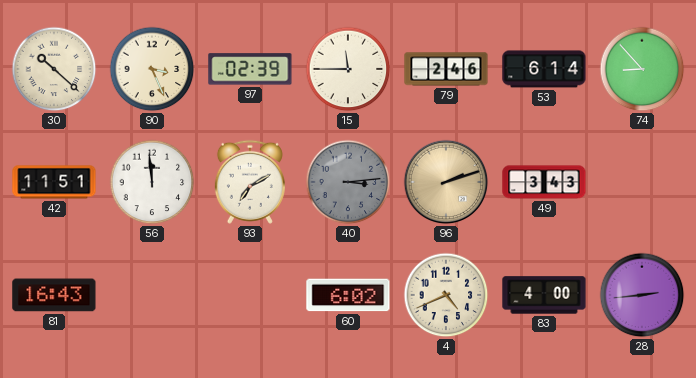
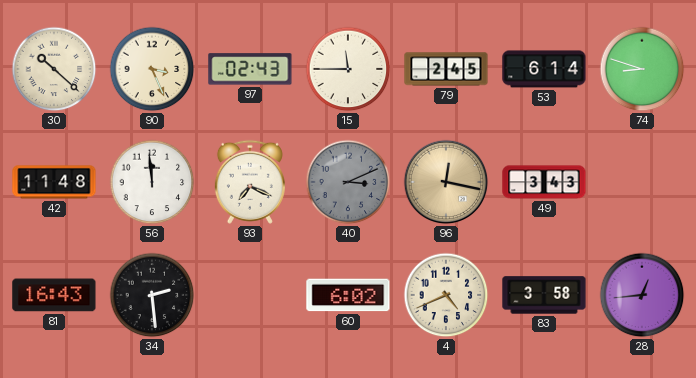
97: 02:39 -> 02:43
79: 2:46 -> 2:45
74: 8:53 -> 8:48
42: 11:51 -> 11:48
93: 7:10 -> 7:19
40: 3:14 -> 3:11
96: 2:12 -> 12:17
34: none -> 2:29
83: 4:00 -> 3:58
28: 2:44 -> 12:44
